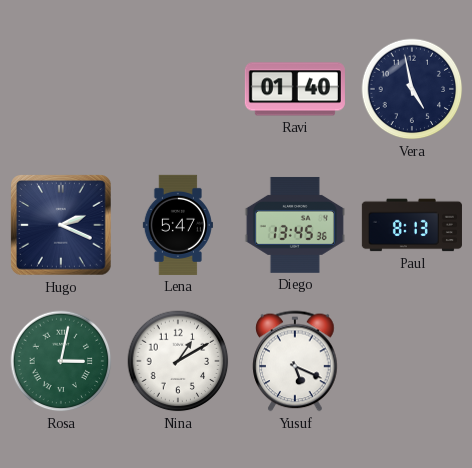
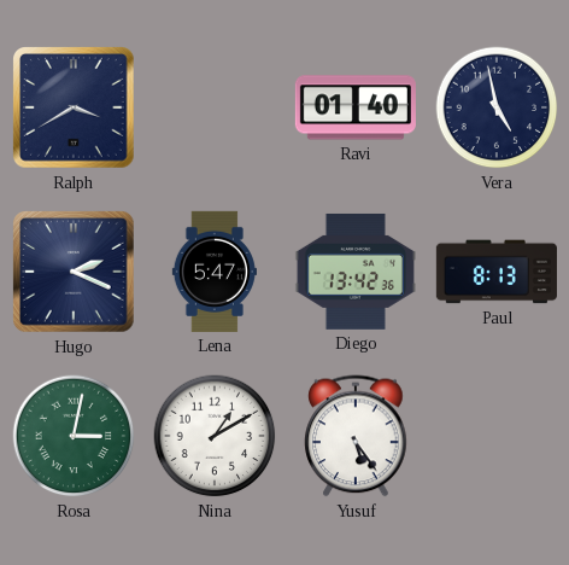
Ralph: none -> 3:40
Diego: 13:45 -> 13:42
Yusuf: 5:19 -> 5:24
